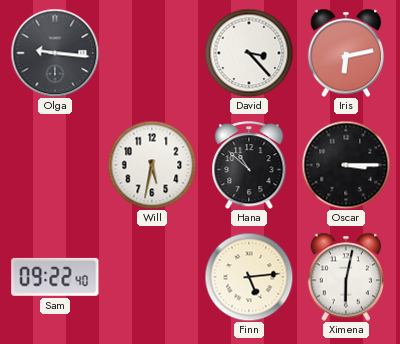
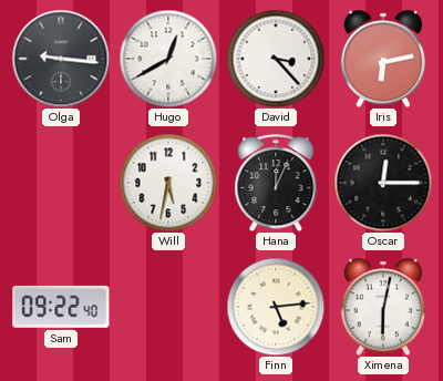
Hugo: none -> 12:40
Hana: 10:52 -> 12:04
Oscar: 3:15 -> 12:15
